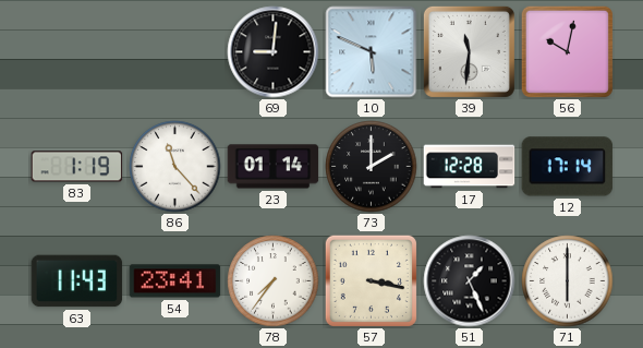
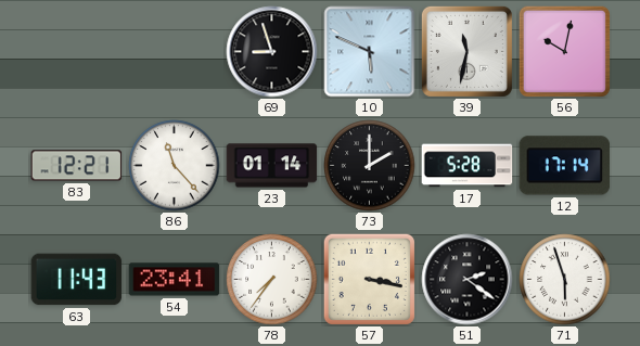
69: 9:01 -> 8:57
39: 11:31 -> 11:32
83: 1:19 -> 12:21
17: 12:28 -> 5:28
51: 1:26 -> 2:21
71: 6:00 -> 5:57
